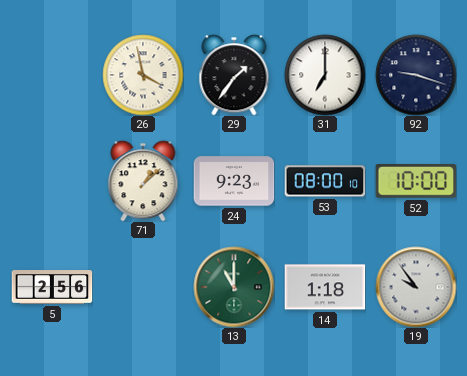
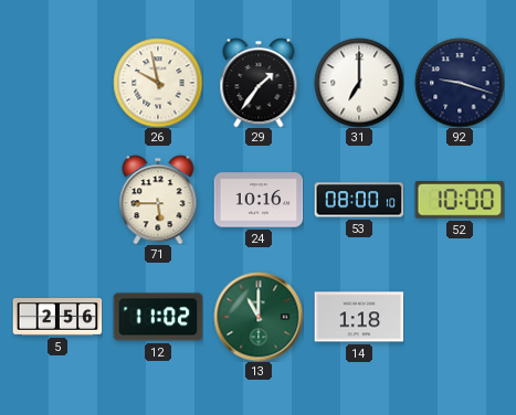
26: 3:58 -> 9:58
71: 1:08 -> 5:45
24: 9:23 -> 10:16
12: none -> 11:02
19: 9:54 -> none
